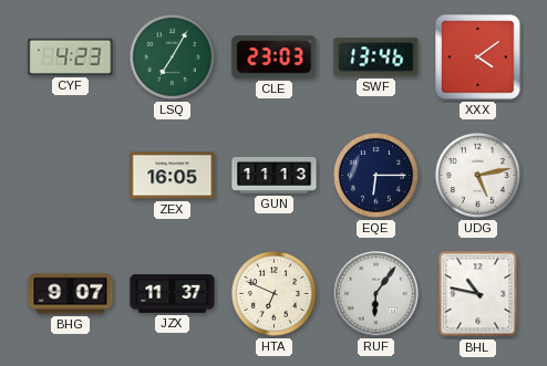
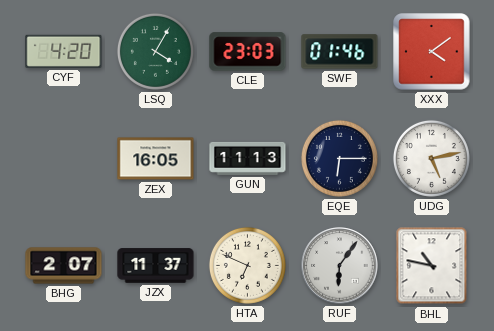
CYF: 4:23 -> 4:20
LSQ: 7:05 -> 4:05
SWF: 13:46 -> 01:46
BHG: 9:07 -> 2:07
